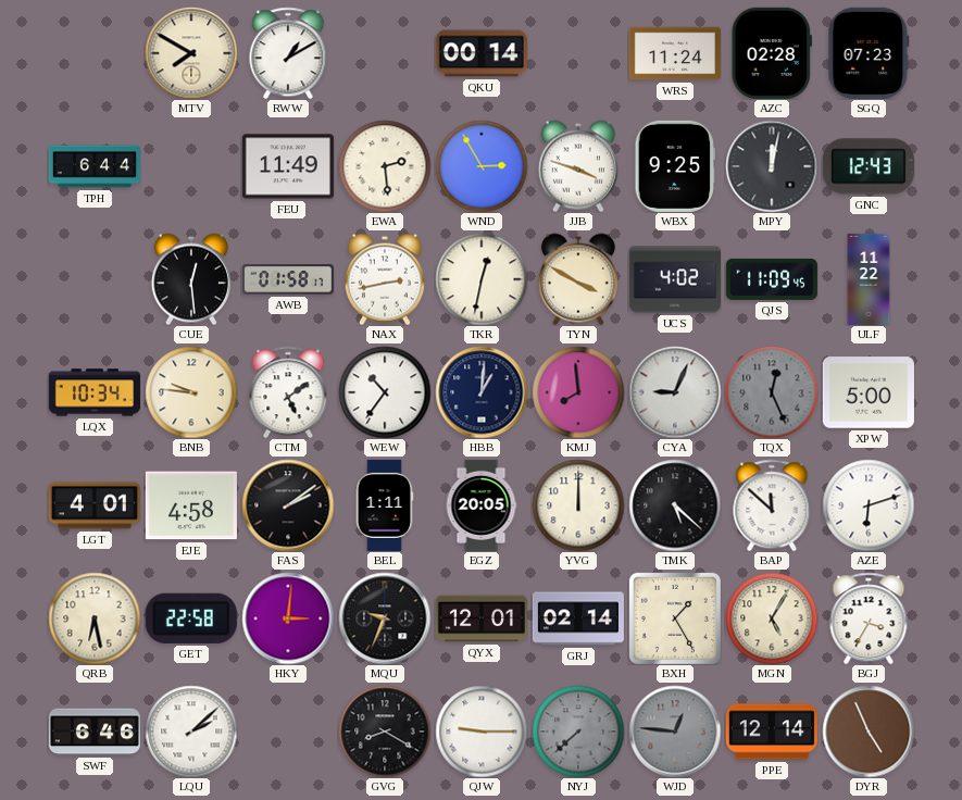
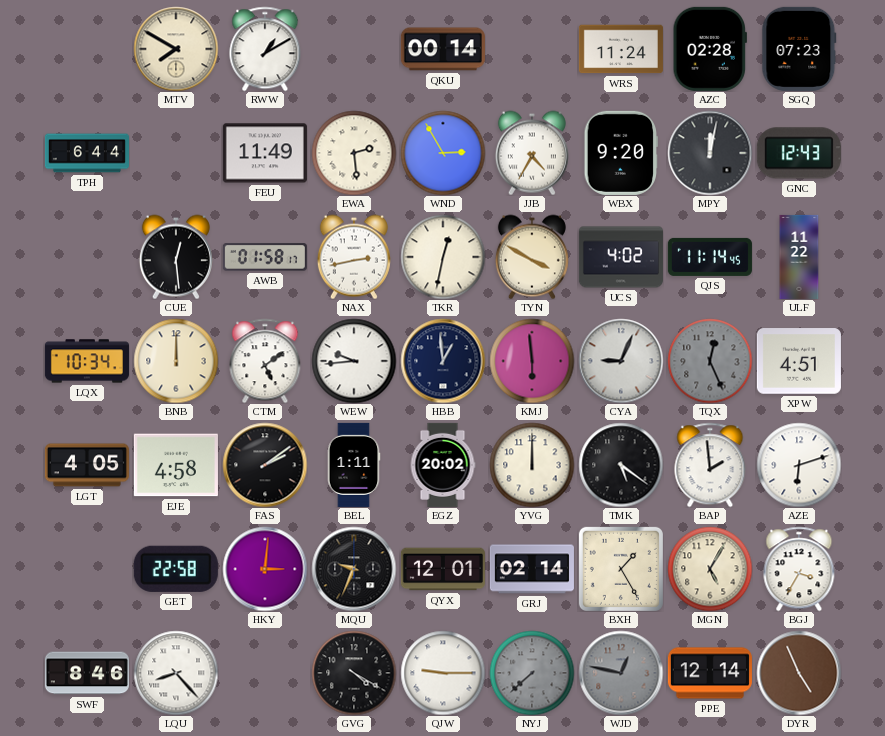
JJB: 3:48 -> 4:35
WBX: 9:25 -> 9:20
QJS: 11:09 -> 11:14
BNB: 9:46 -> 12:00
WEW: 10:36 -> 9:44
HBB: 1:01 -> 12:59
KMJ: 7:59 -> 5:59
XPW: 5:00 -> 4:51
LGT: 4:01 -> 4:05
EGZ: 20:05 -> 20:02
TMK: 5:22 -> 5:21
BAP: 11:52 -> 1:59
QRB: 6:28 -> none
SWF: 6:46 -> 8:46
LQU: 2:08 -> 8:23
GVG: 8:20 -> 4:20
WJD: 12:46 -> 12:47
